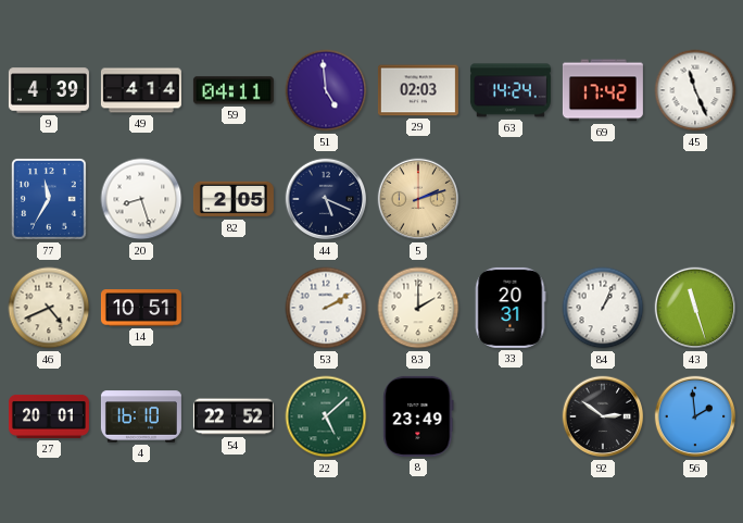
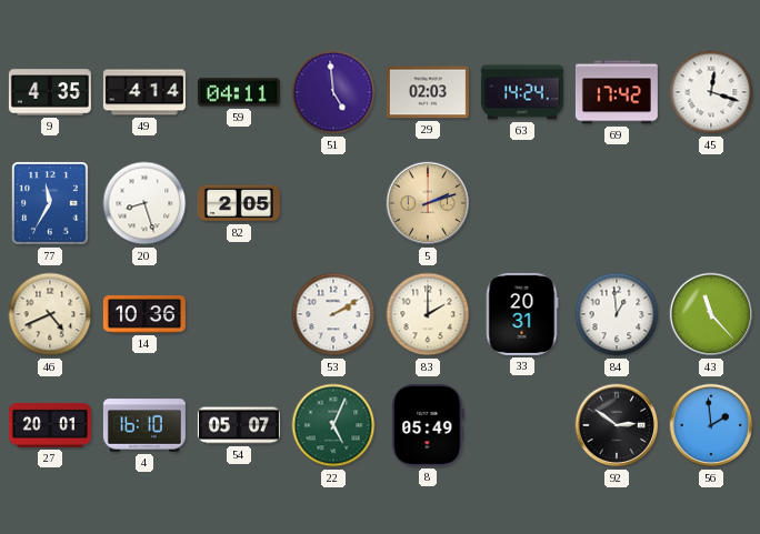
9: 4:39 -> 4:35
45: 11:26 -> 12:18
44: 5:19 -> none
14: 10:51 -> 10:36
84: 1:04 -> 12:59
43: 11:27 -> 11:23
54: 22:52 -> 05:07
22: 5:08 -> 5:04
8: 23:49 -> 05:49
